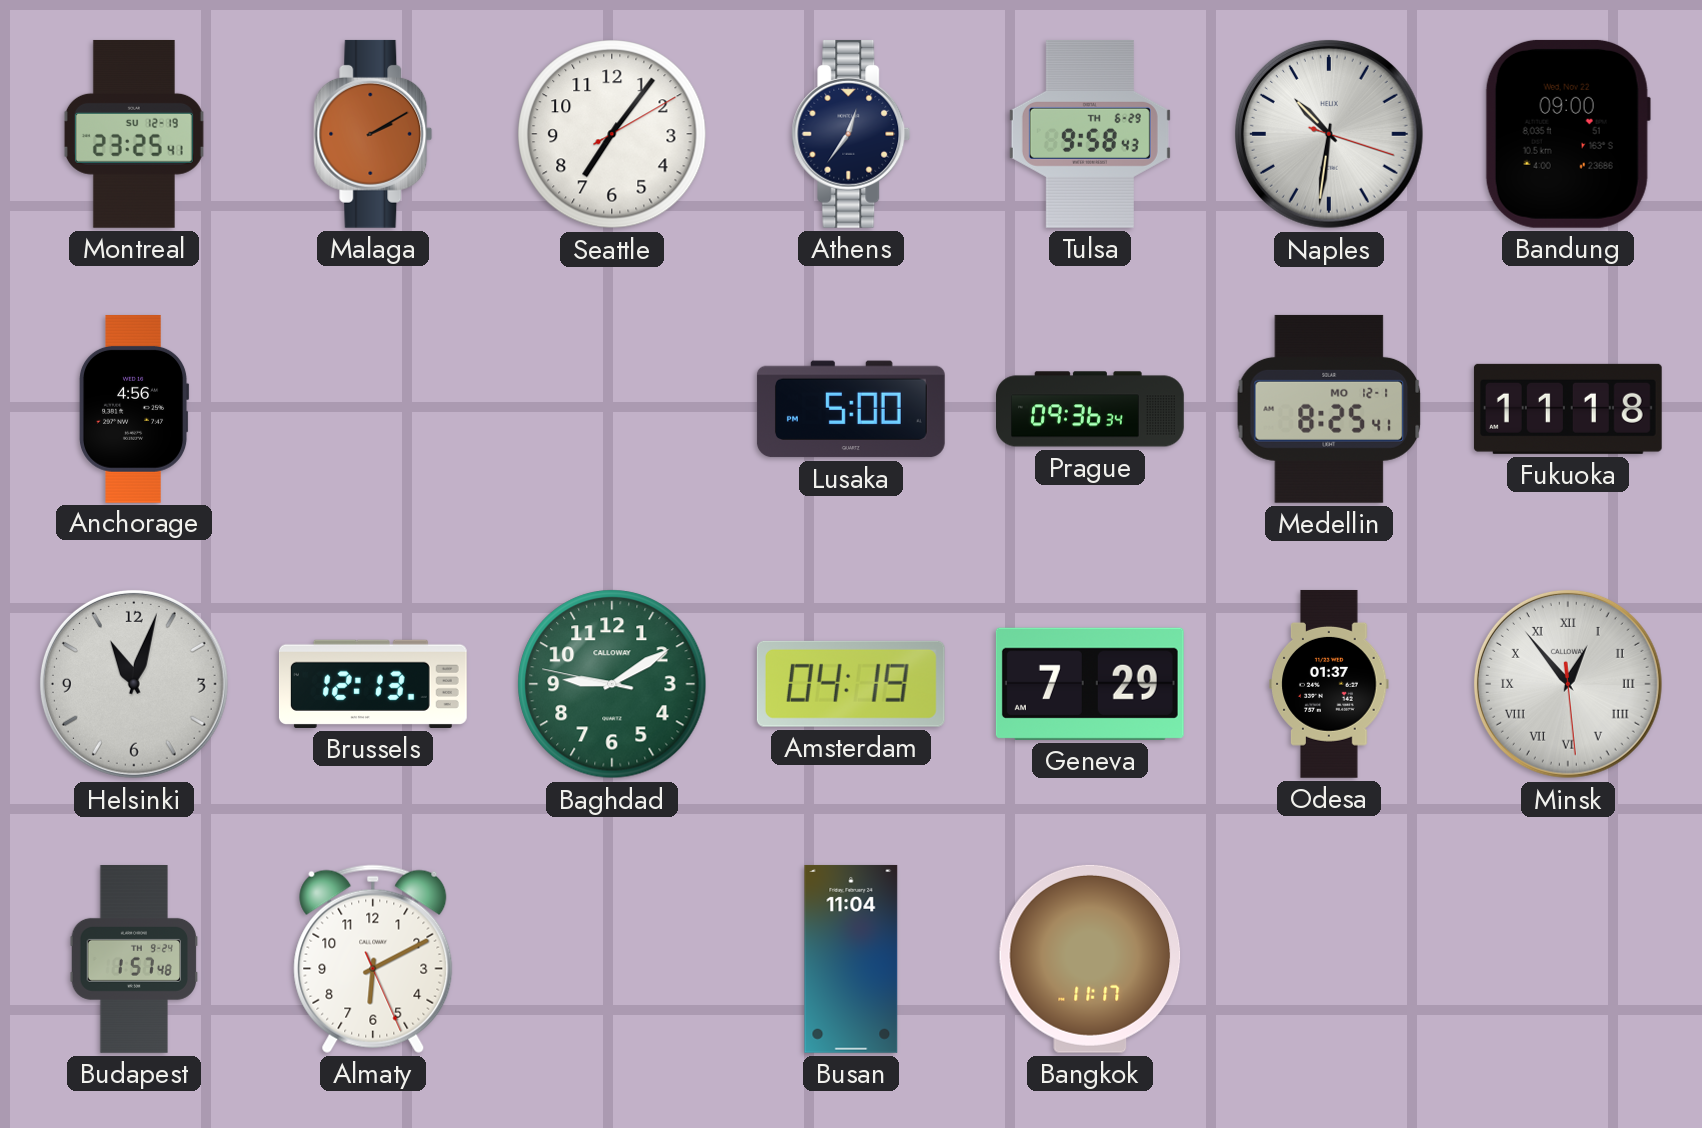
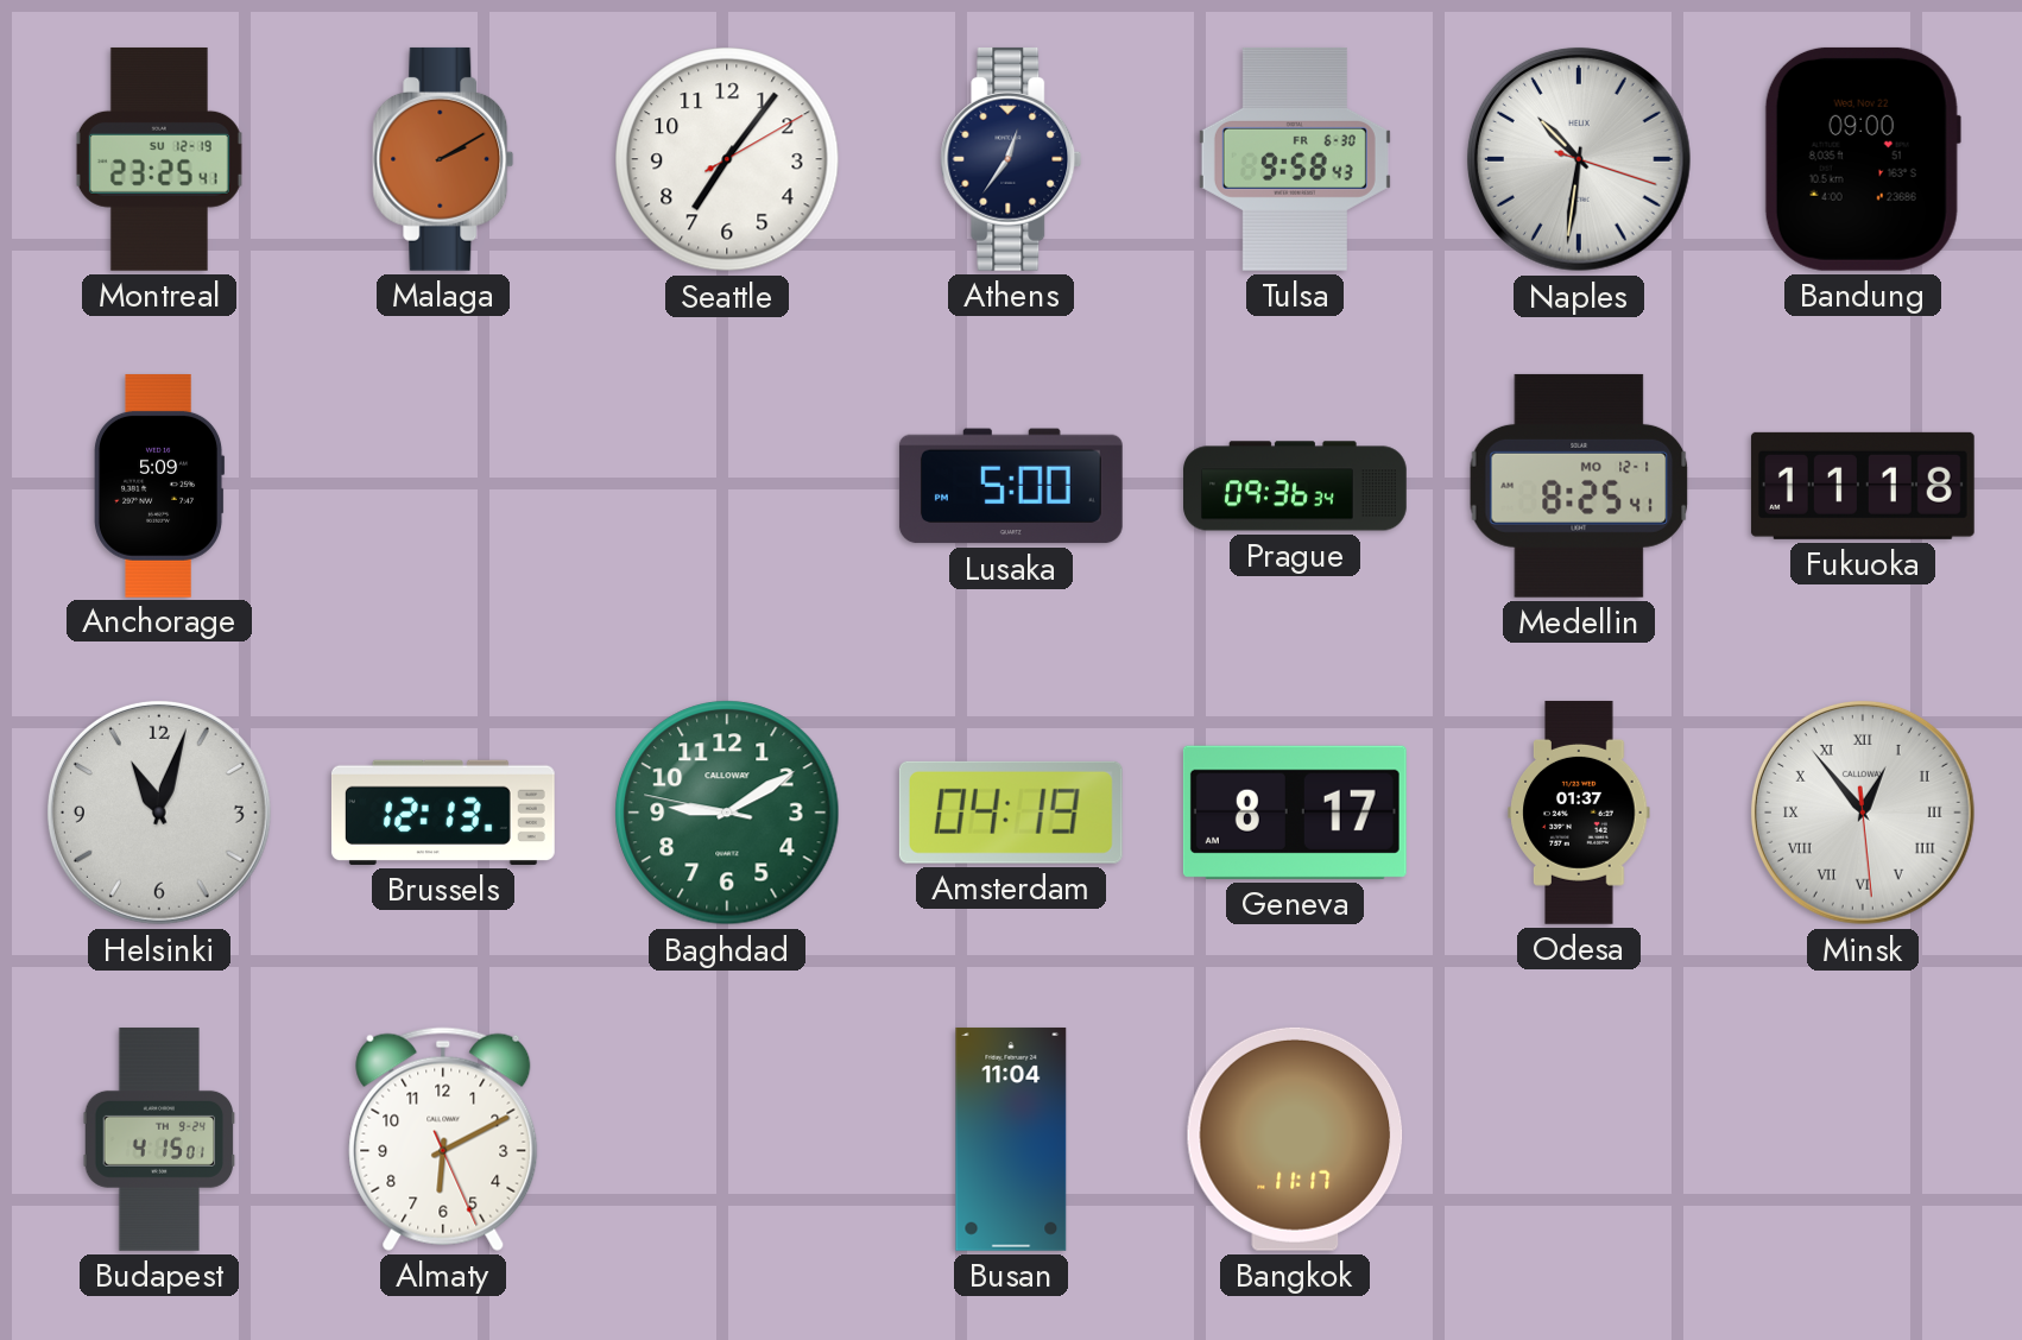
Tulsa date: TH 6-29 -> FR 6-30
Anchorage: 4:56 -> 5:09
Geneva: 7:29 -> 8:17
Budapest: 1:57 -> 4:15
